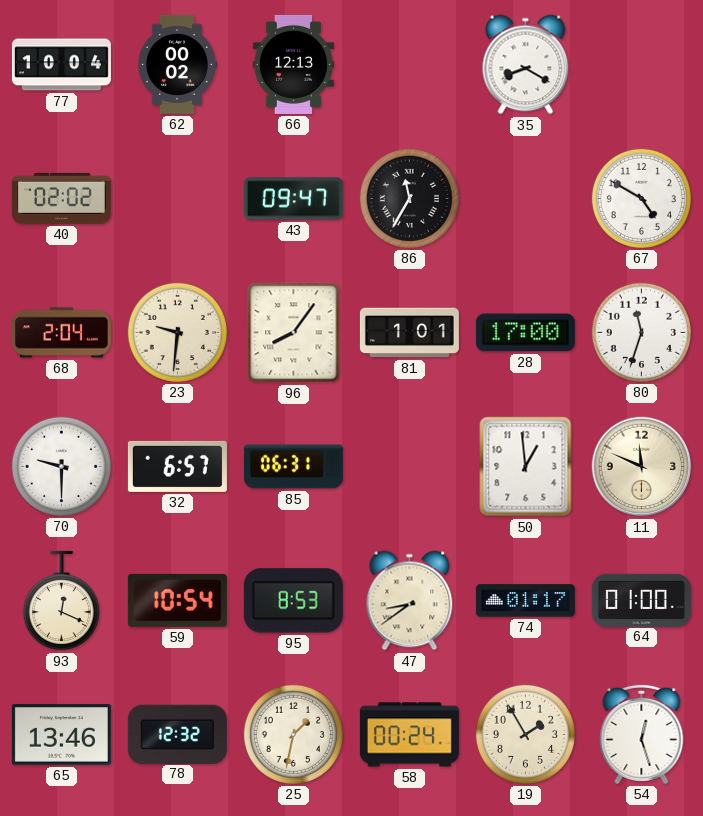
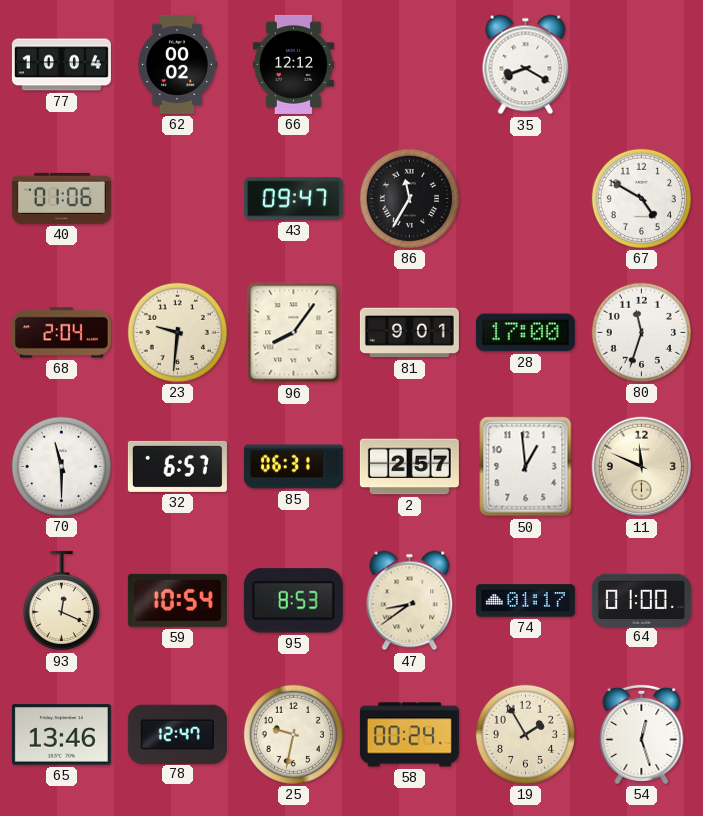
66: 12:13 -> 12:12
40: 02:02 -> 01:06
81: 1:01 -> 9:01
70: 9:30 -> 11:30
2: none -> 2:57
78: 12:32 -> 12:47
25: 1:32 -> 9:32
